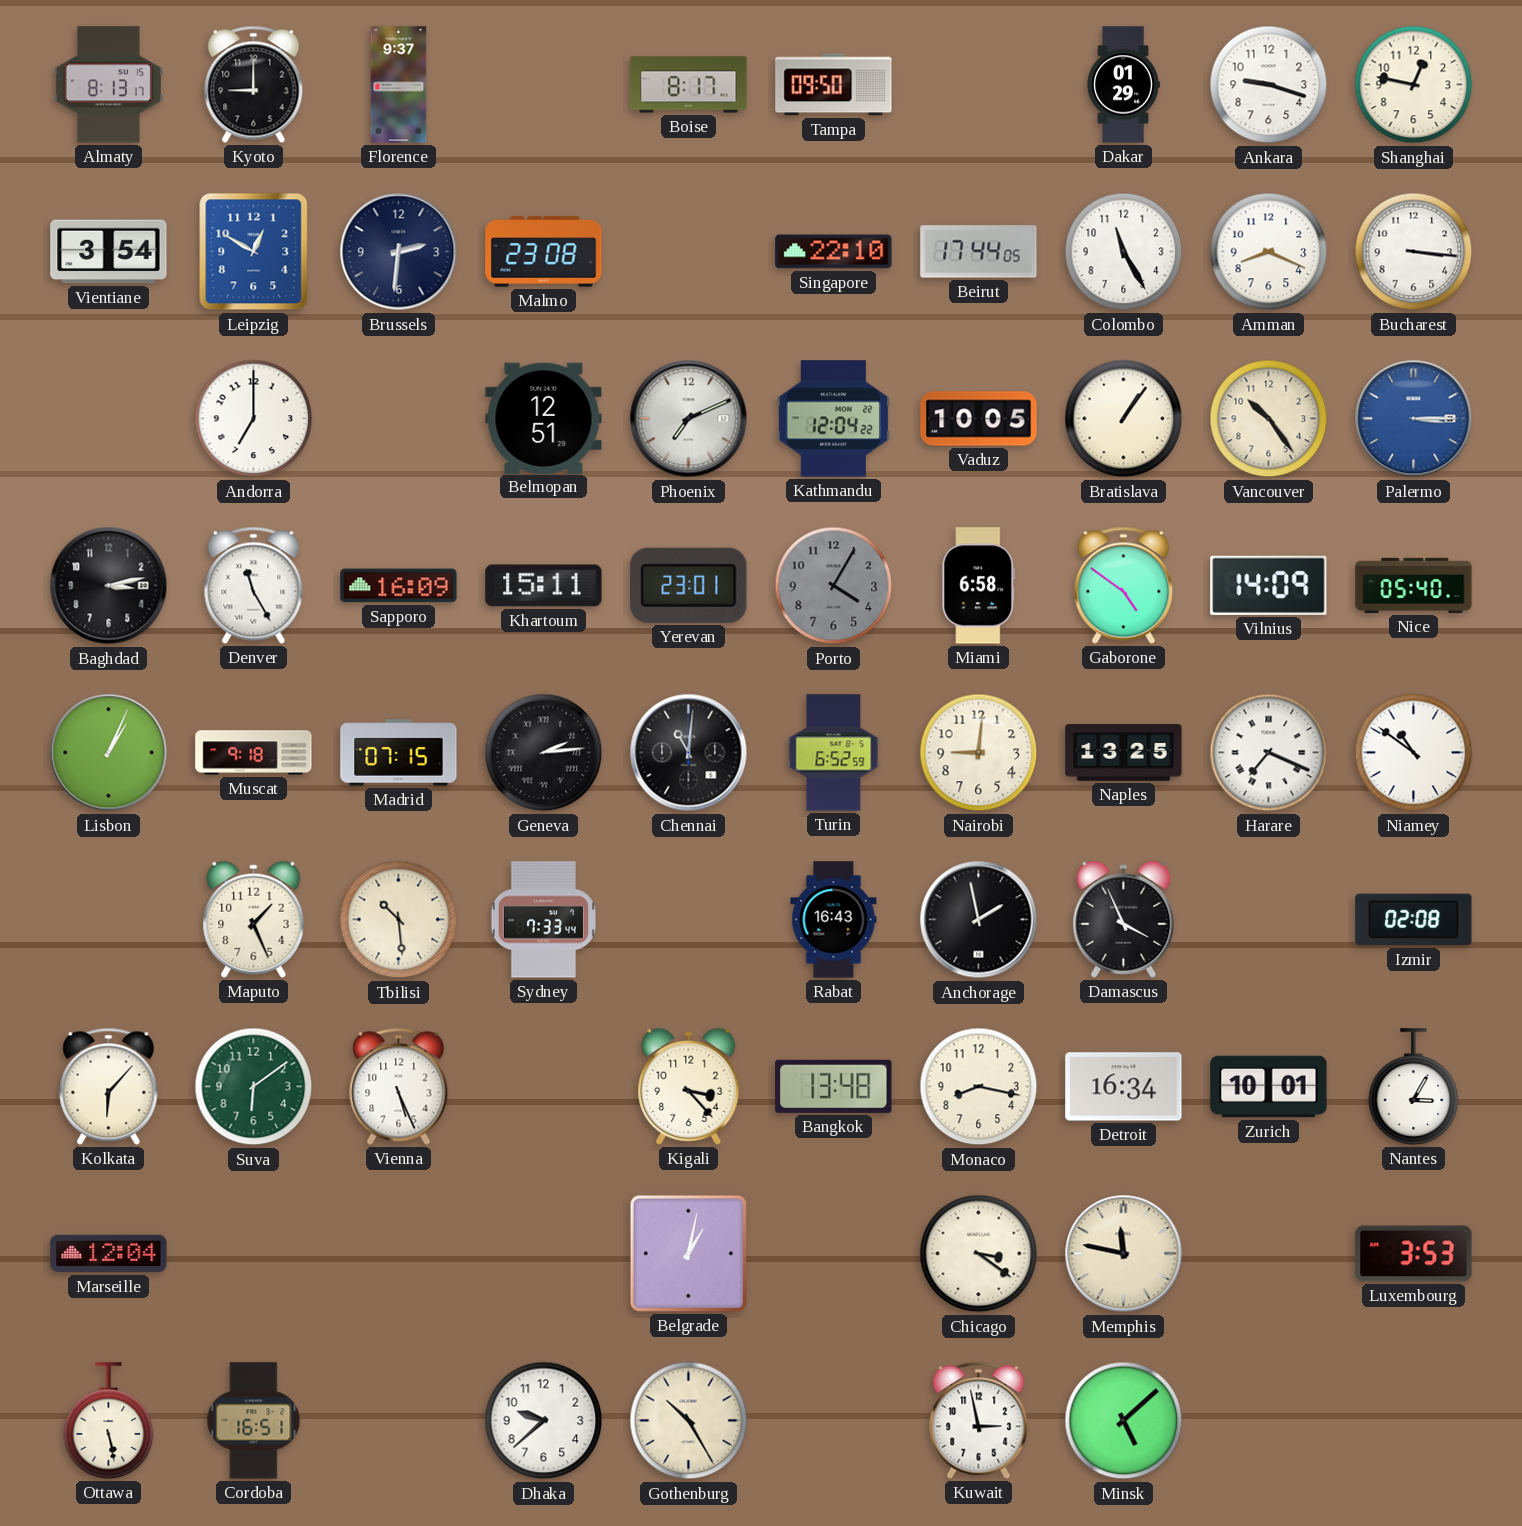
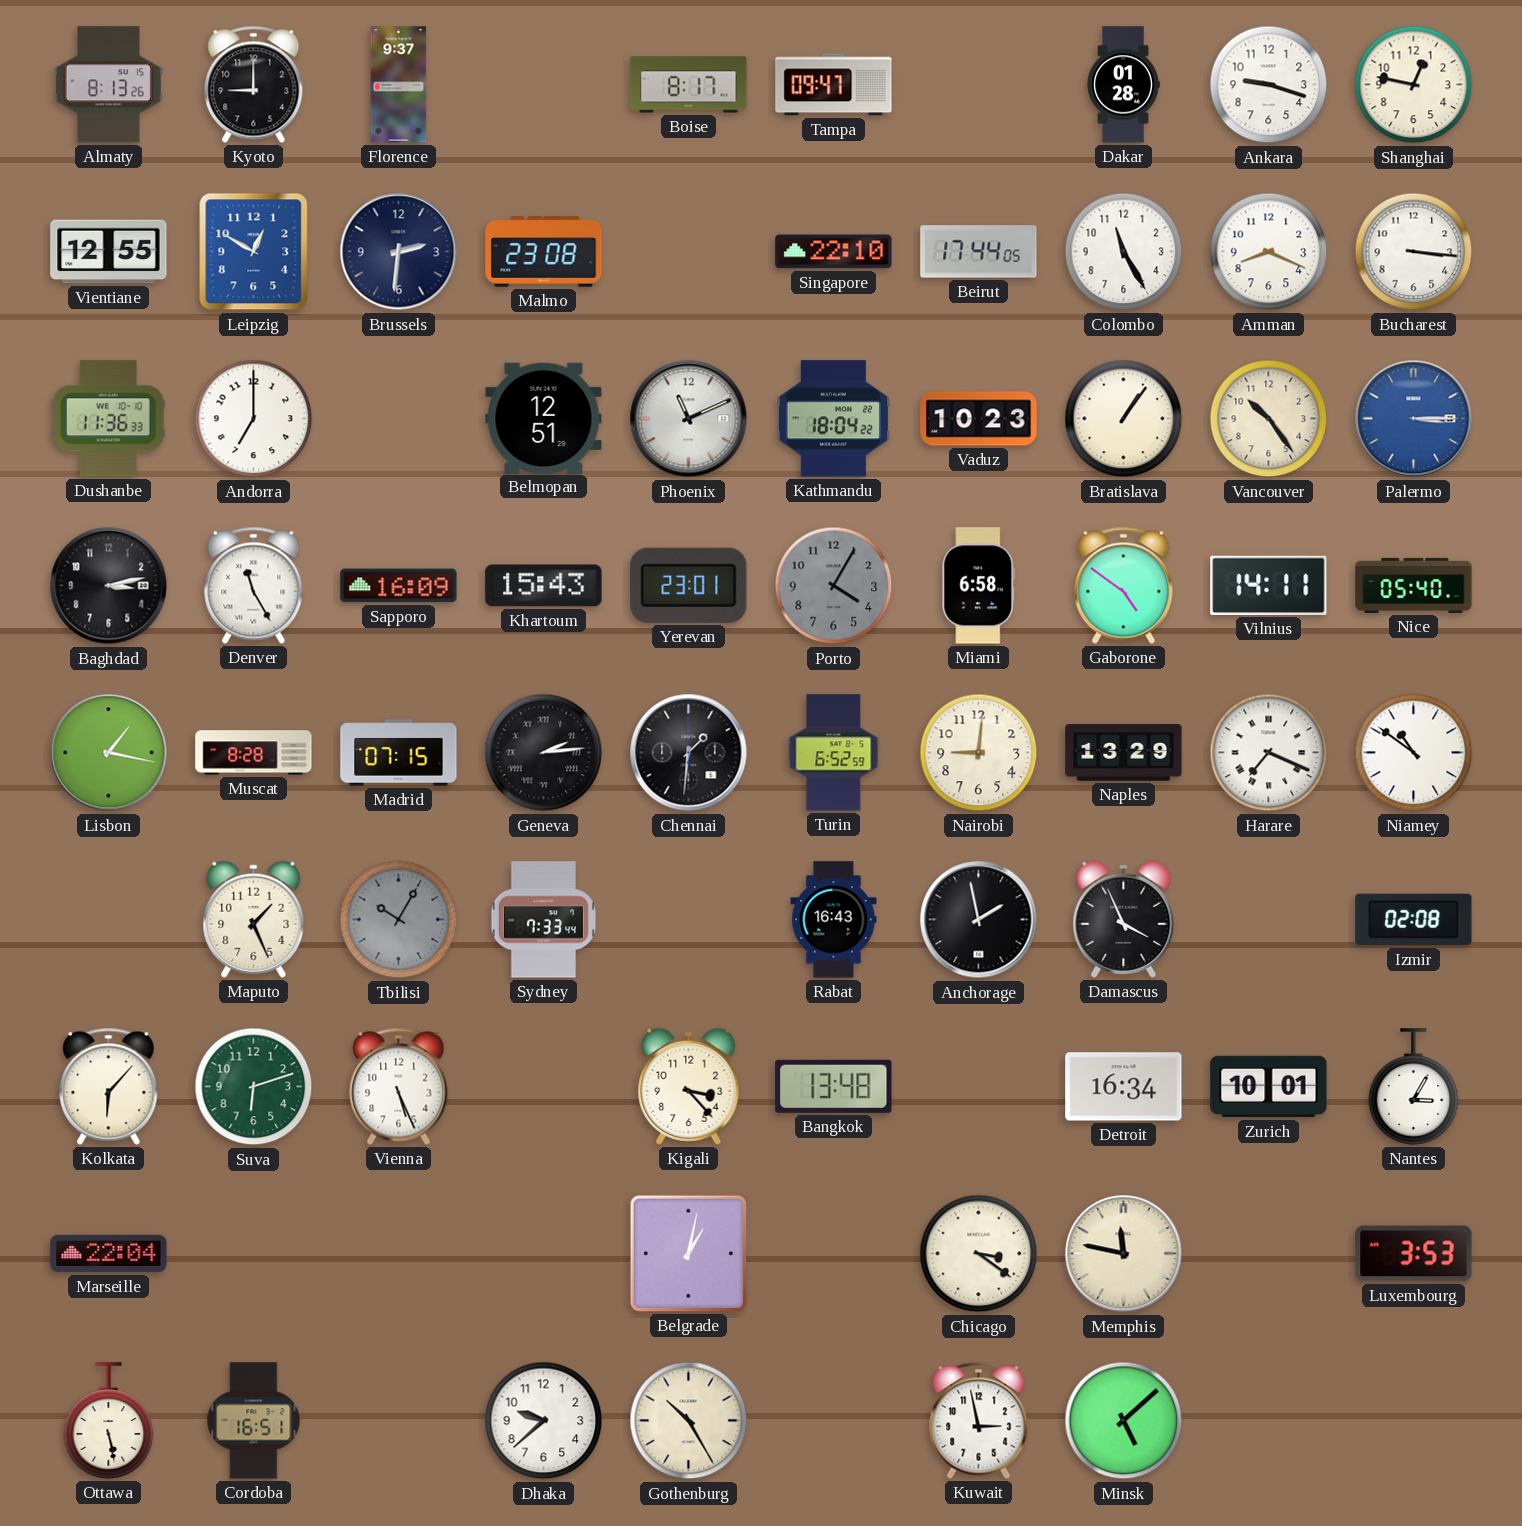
Almaty: 8:13:17 -> 8:13:26
Tampa: 09:50 -> 09:47
Dakar: 01:29 -> 01:28
Vientiane: 3:54 -> 12:55
Dushanbe: none -> 11:36
Phoenix: 7:11 -> 11:11
Kathmandu: 12:04 -> 18:04
Vaduz: 10:05 -> 10:23
Khartoum: 15:11 -> 15:43
Vilnius: 14:09 -> 14:11
Lisbon: 1:04 -> 1:17
Muscat: 9:18 -> 8:28
Chennai: 11:01 -> 1:31
Naples: 13:25 -> 13:29
Tbilisi: 10:29 -> 10:05
Tbilisi dial: cream -> grey
Suva: 6:09 -> 6:12
Monaco: 8:17 -> none
Marseille: 12:04 -> 22:04
